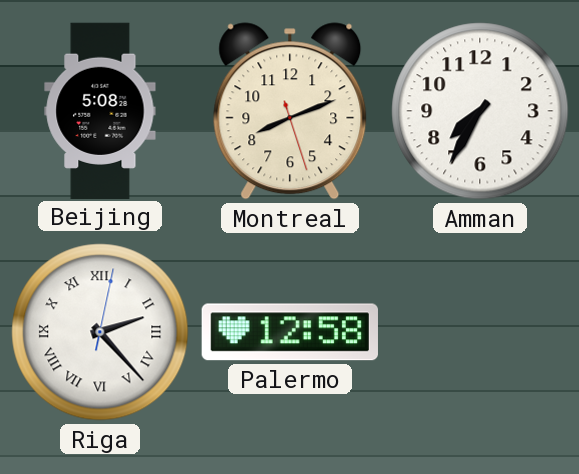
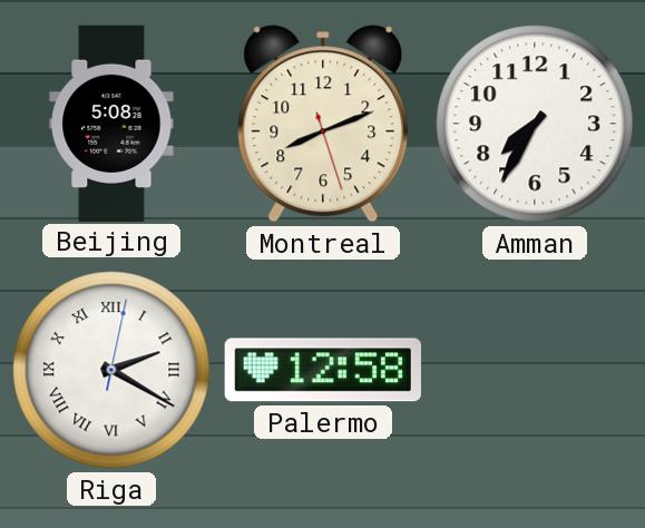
Riga: 2:23 -> 2:20
